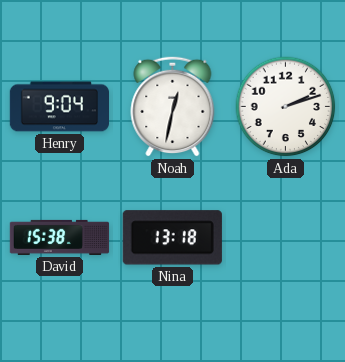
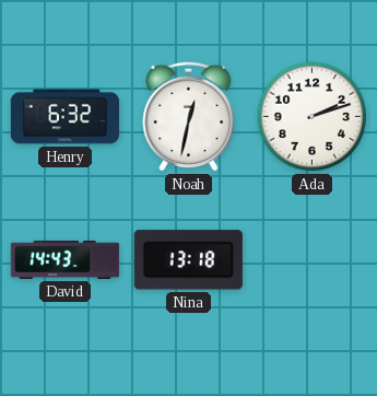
Henry: 9:04 -> 6:32
David: 15:38 -> 14:43
